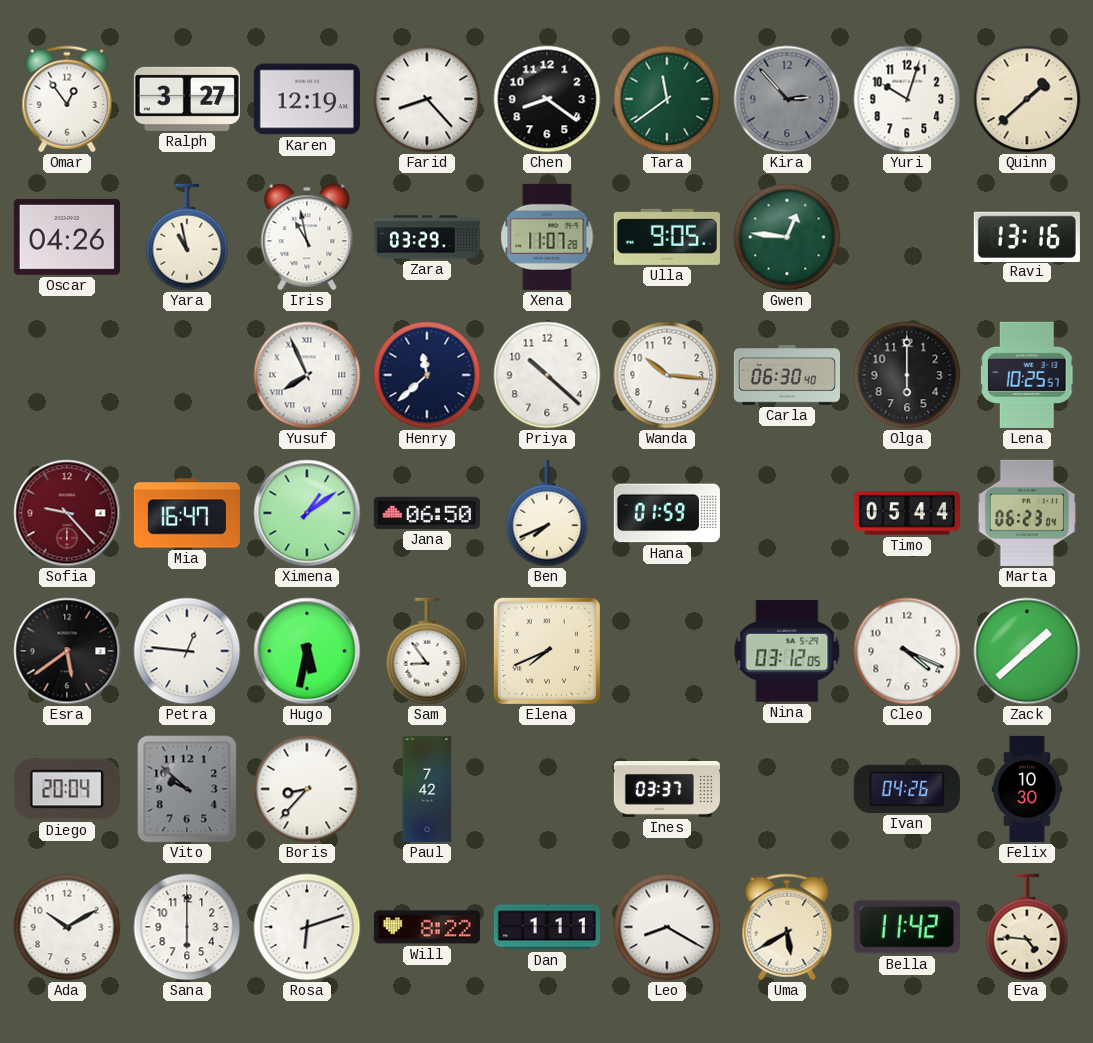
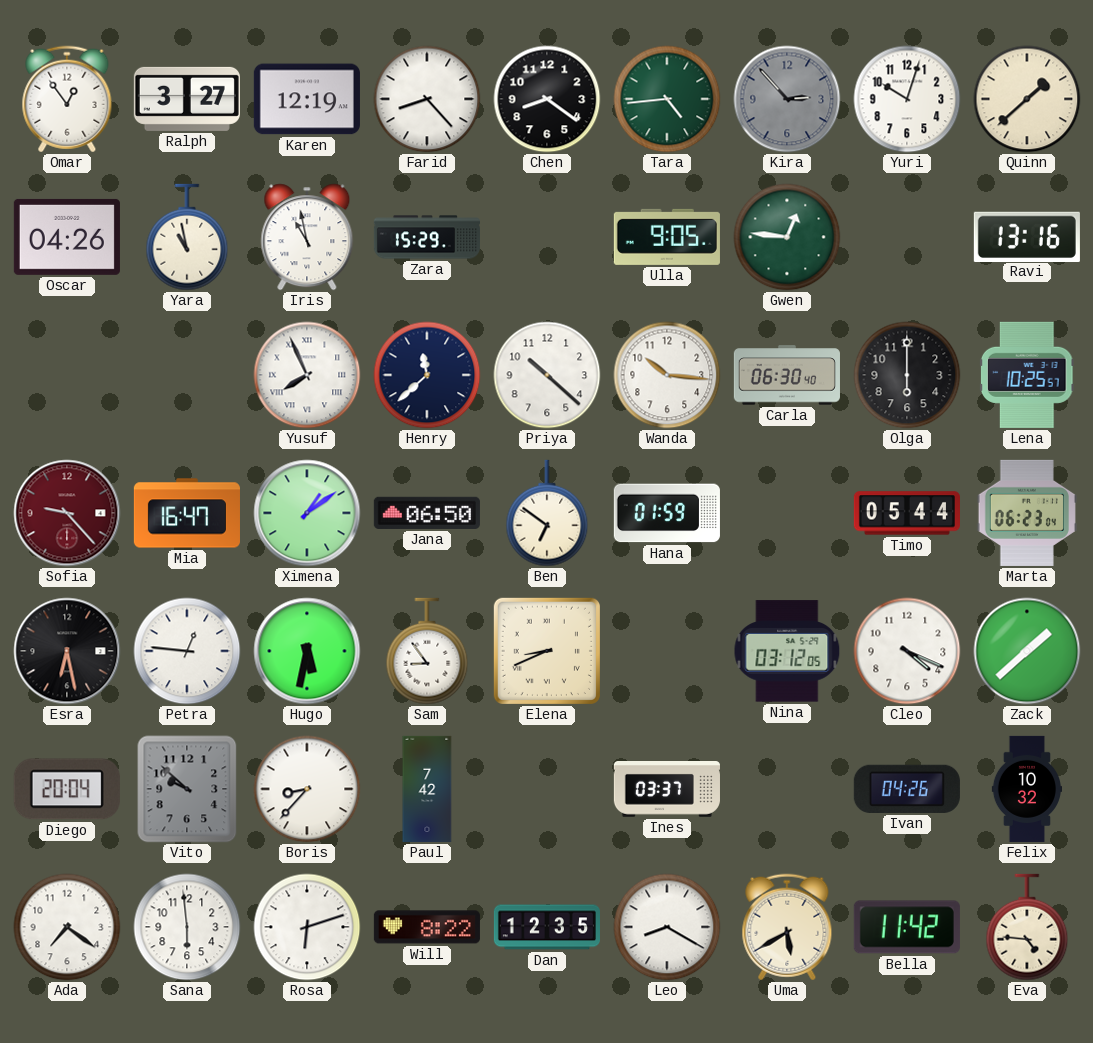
Tara: 11:39 -> 4:44
Zara: 03:29 -> 15:29
Xena: 11:07 -> none
Ben: 7:41 -> 6:51
Esra: 5:39 -> 6:28
Elena: 7:41 -> 8:41
Felix: 10:30 -> 10:32
Ada: 10:10 -> 7:21
Sana: 6:00 -> 5:59
Dan: 1:11 -> 12:35
